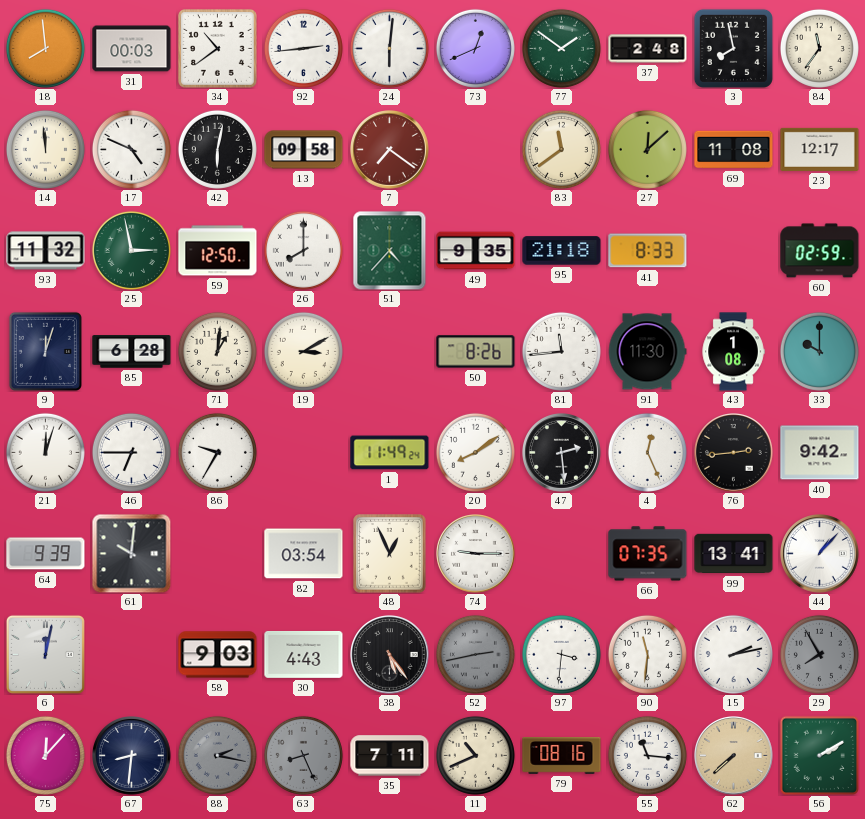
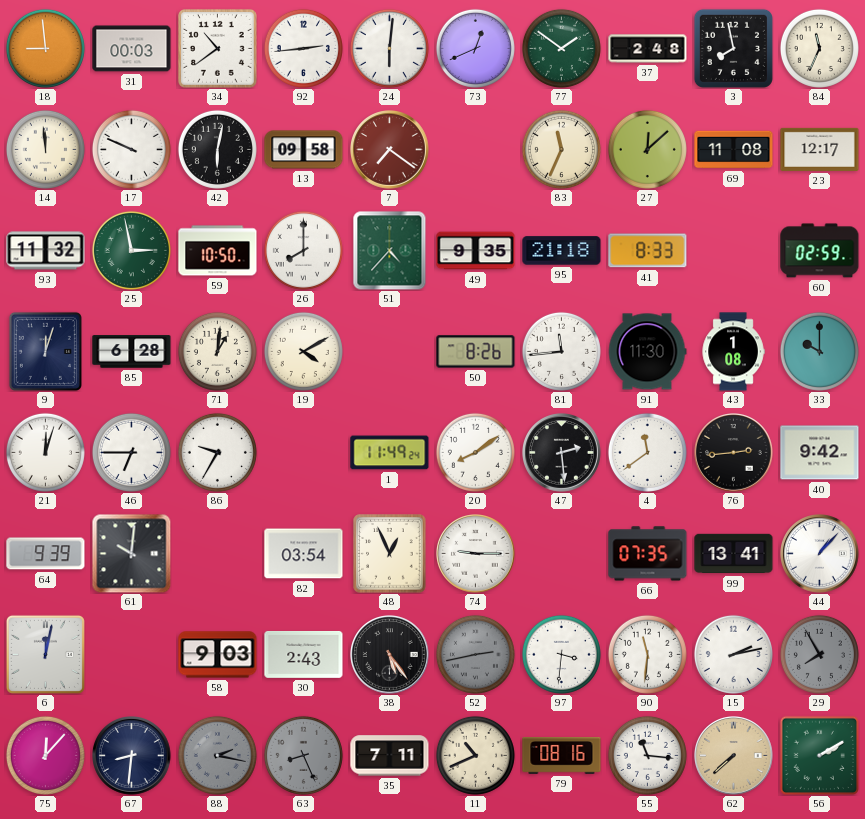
18: 7:59 -> 8:59
84: 11:36 -> 11:34
17: 4:49 -> 9:49
83: 11:39 -> 11:34
59: 12:50 -> 10:50
19: 3:10 -> 4:10
4: 12:26 -> 11:39
30: 4:43 -> 2:43
